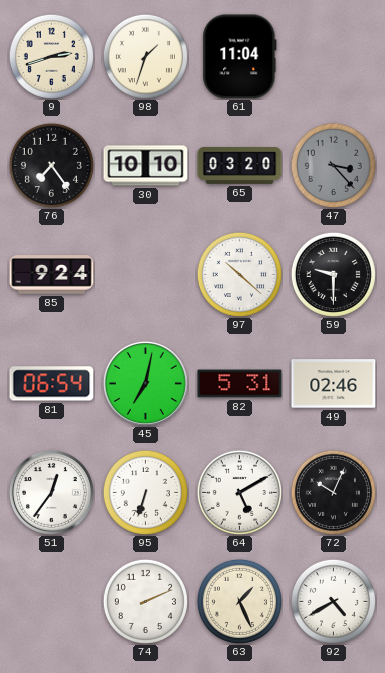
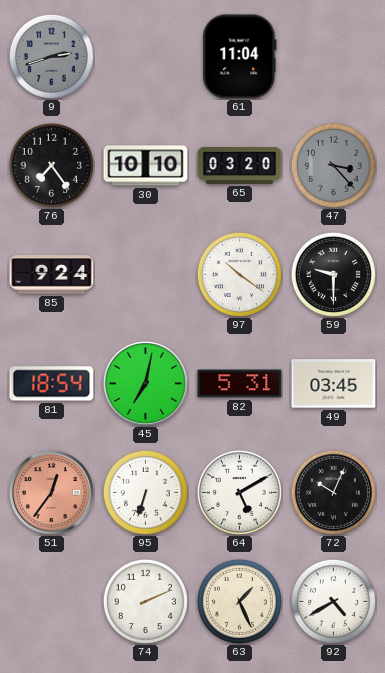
9 dial: cream -> grey
98: 1:33 -> none
97: 10:22 -> 10:21
81: 06:54 -> 18:54
49: 02:46 -> 03:45
51 dial: white -> salmon
